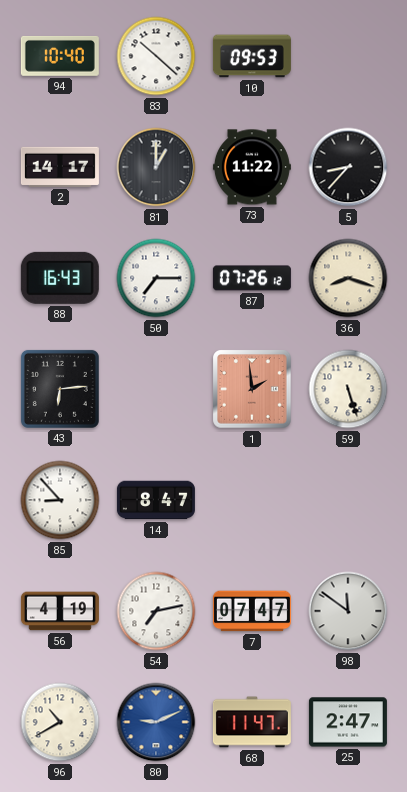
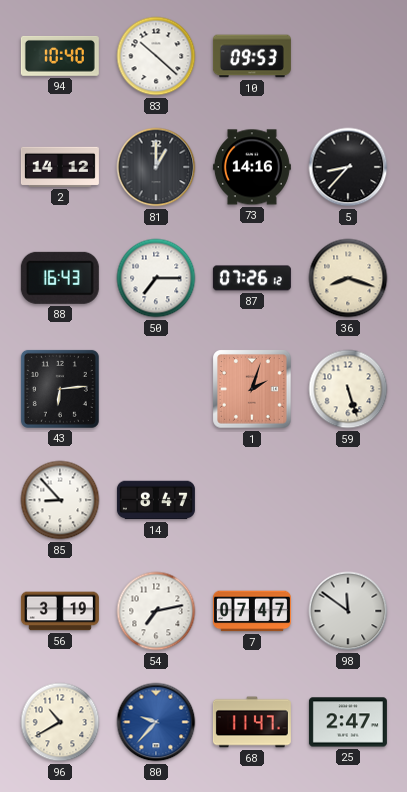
2: 14:17 -> 14:12
73: 11:22 -> 14:16
1: 1:59 -> 2:03
56: 4:19 -> 3:19
80: 9:11 -> 9:37
